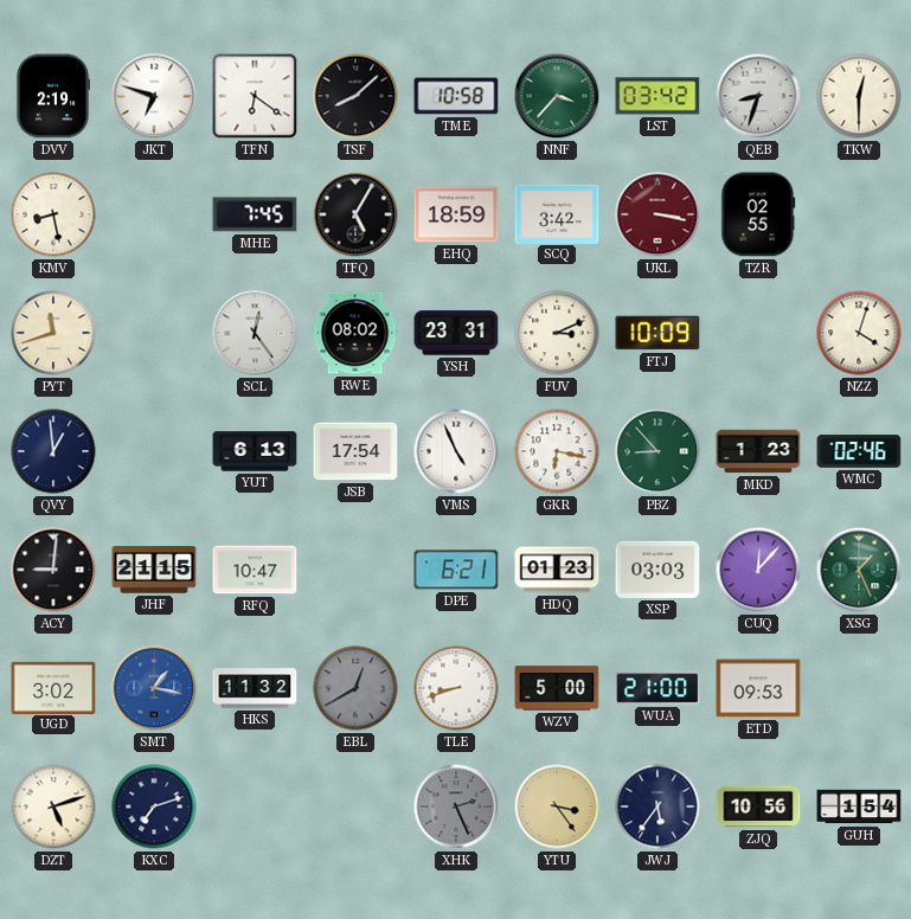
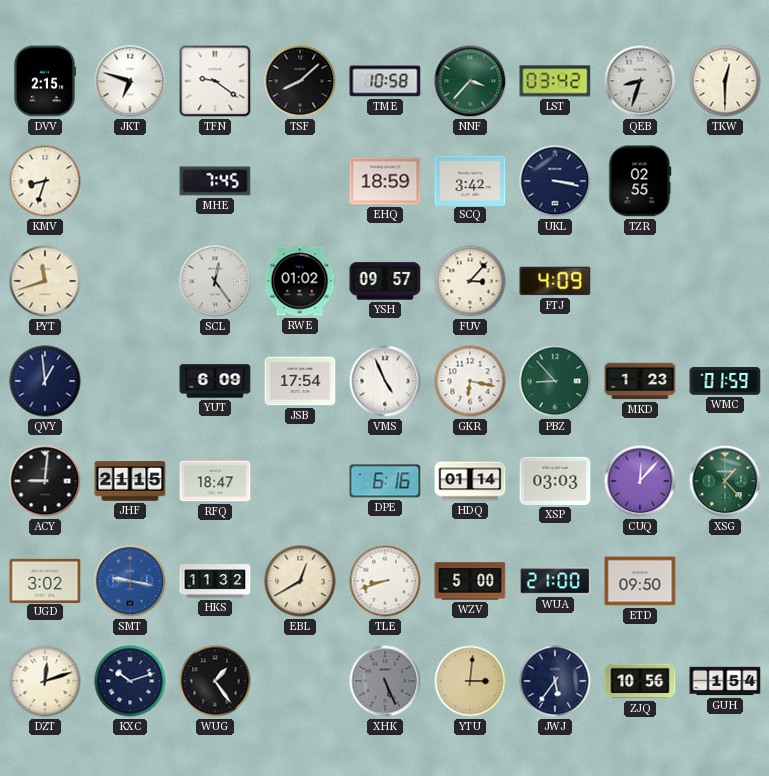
DVV: 2:19 -> 2:15
TFN: 6:21 -> 9:21
KMV: 8:28 -> 8:33
TFQ: 5:05 -> none
UKL dial: burgundy -> navy
RWE: 08:02 -> 01:02
YSH: 23:31 -> 09:57
FUV: 3:11 -> 3:07
FTJ: 10:09 -> 4:09
NZZ: 4:03 -> none
YUT: 6:13 -> 6:09
WMC: 02:46 -> 01:59
RFQ: 10:47 -> 18:47
DPE: 6:21 -> 6:16
HDQ: 01:23 -> 01:14
XSG: 1:26 -> 1:23
SMT: 1:17 -> 9:17
EBL dial: grey -> cream
ETD: 09:53 -> 09:50
DZT: 5:12 -> 12:12
KXC: 7:12 -> 10:12
WUG: none -> 1:24
XHK: 2:26 -> 5:26
YTU: 3:24 -> 3:01
